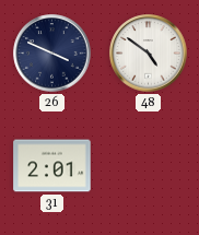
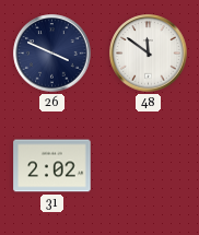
48: 4:51 -> 11:51
31: 2:01 -> 2:02
